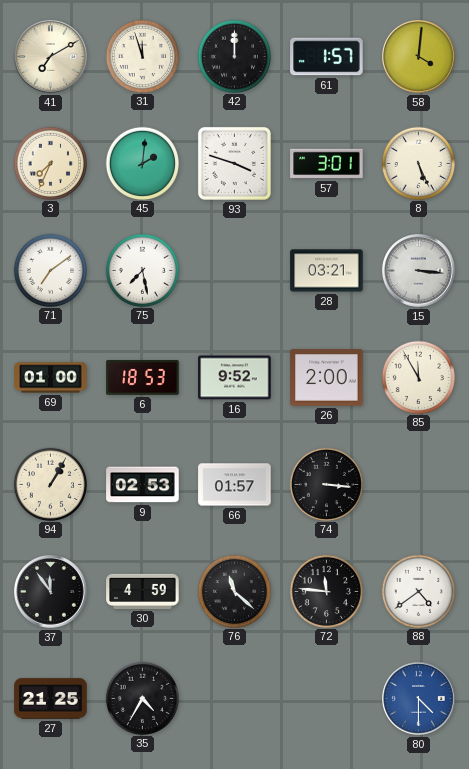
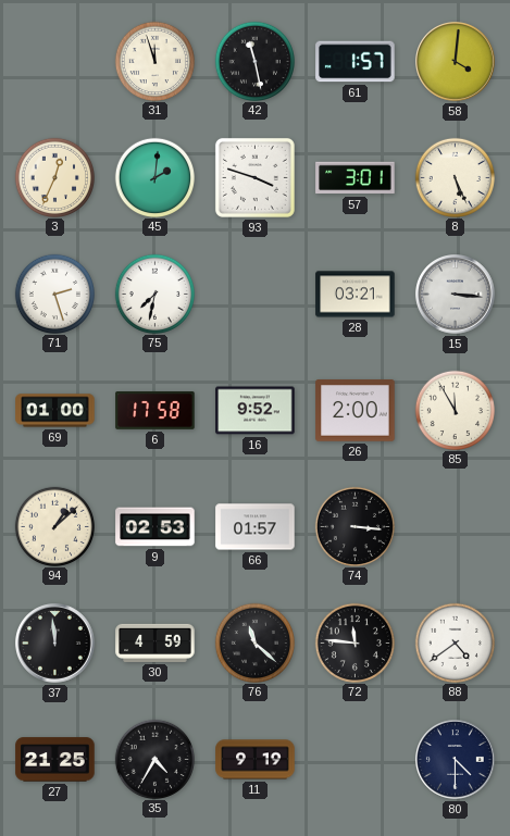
41: 7:10 -> none
42: 12:00 -> 11:28
3: 7:34 -> 12:34
71: 7:09 -> 2:27
75: 7:28 -> 7:32
6: 18:53 -> 17:58
94: 1:05 -> 1:08
37: 11:54 -> 11:59
11: none -> 9:19
80 dial: blue -> navy
